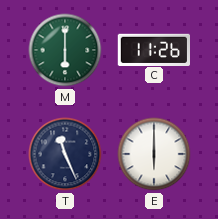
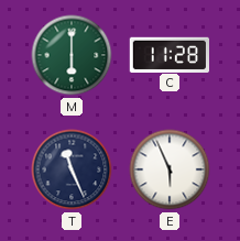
C: 11:26 -> 11:28
E: 6:00 -> 5:56
